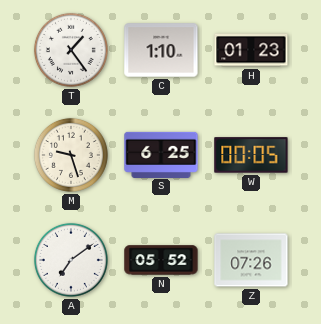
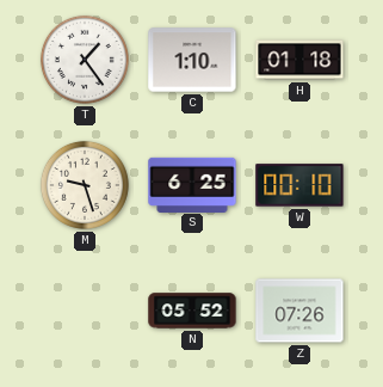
H: 01:23 -> 01:18
W: 00:05 -> 00:10
A: 7:09 -> none
